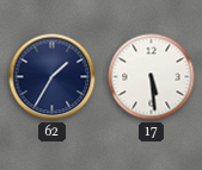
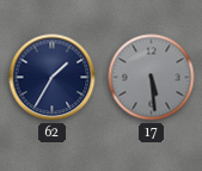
17 dial: white -> grey
